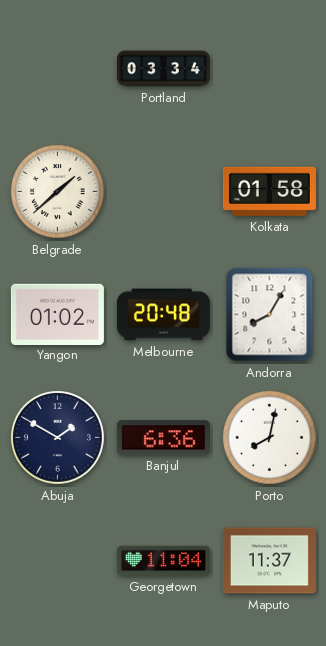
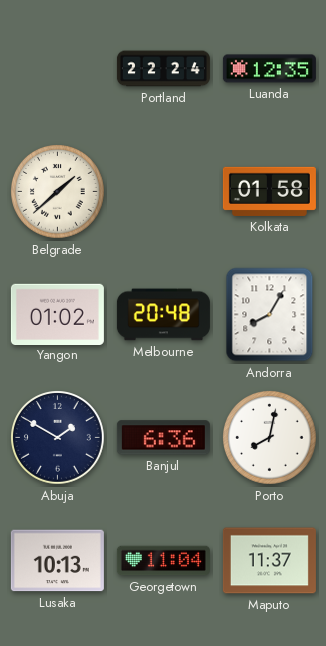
Portland: 03:34 -> 22:24
Luanda: none -> 12:35
Lusaka: none -> 10:13
